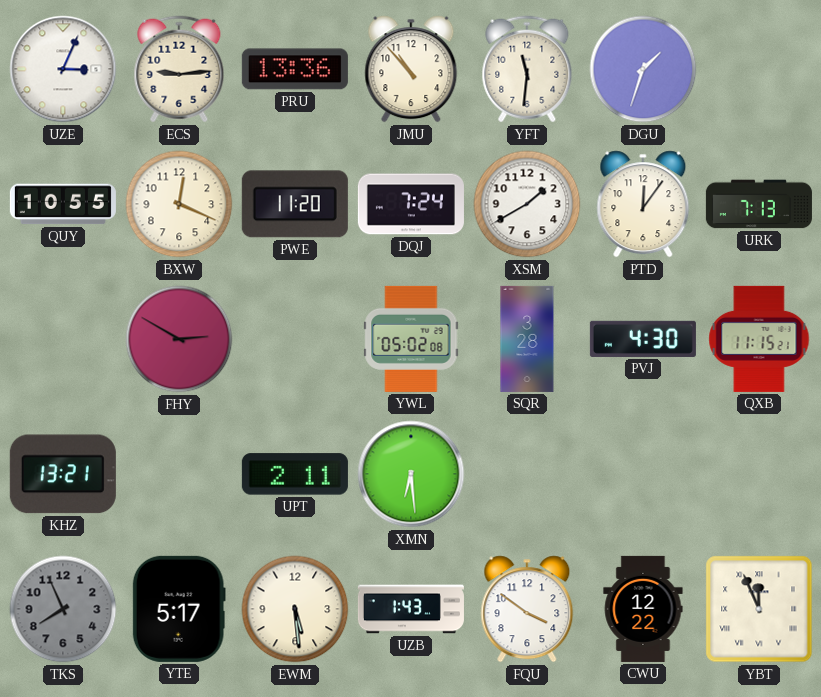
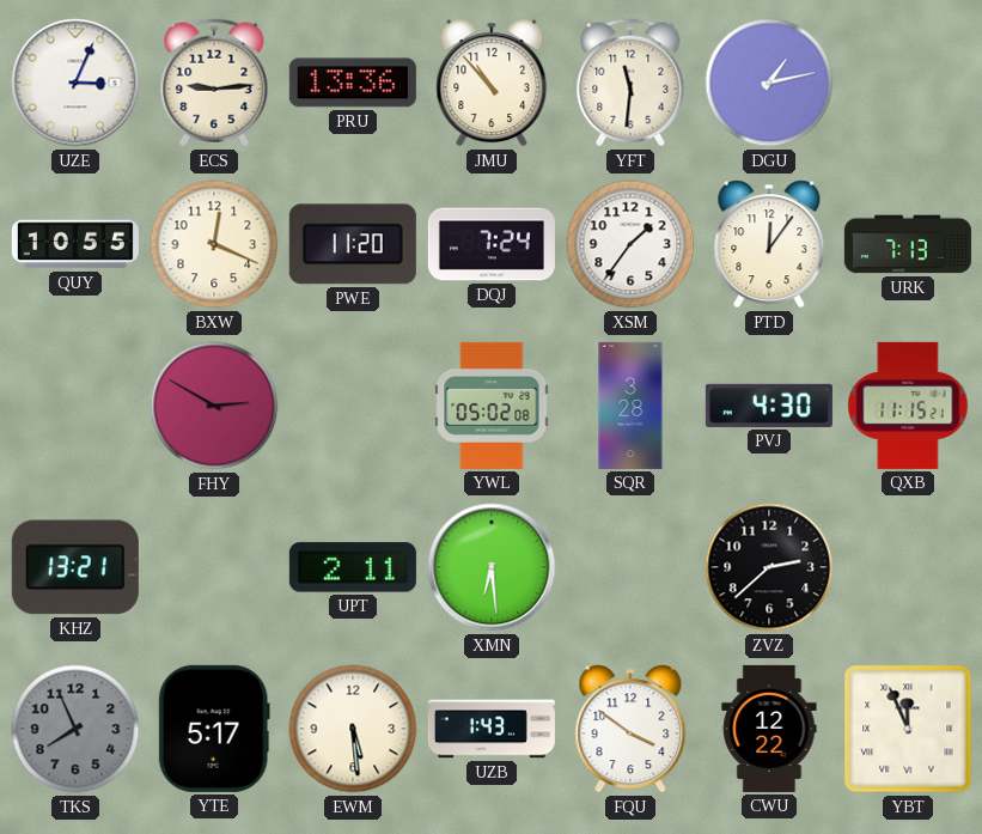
DGU: 1:33 -> 1:13
XSM: 1:40 -> 1:36
ZVZ: none -> 2:38
